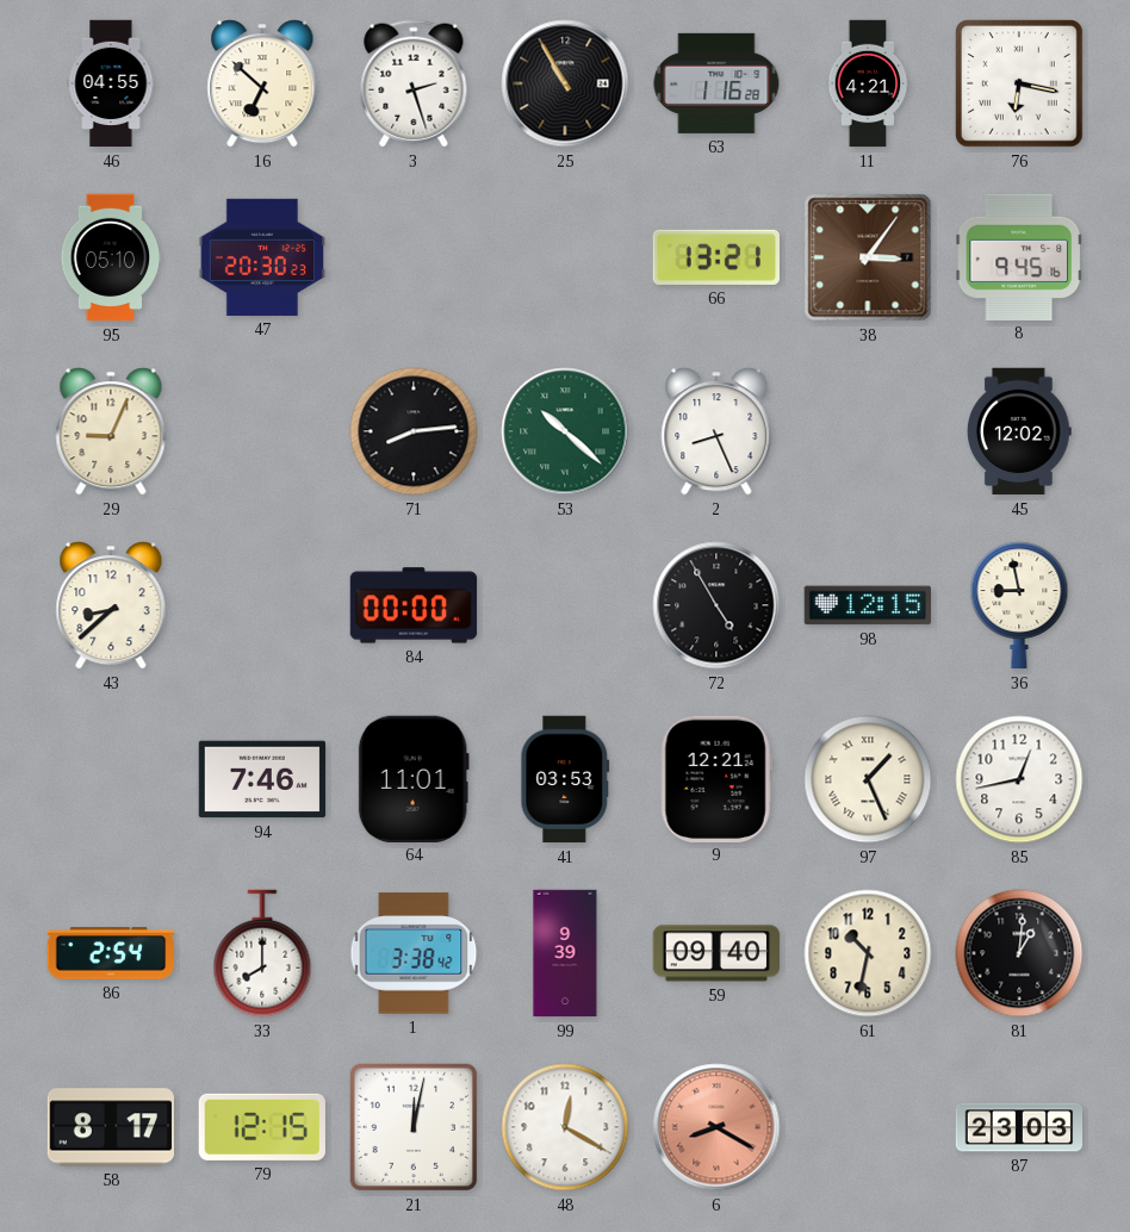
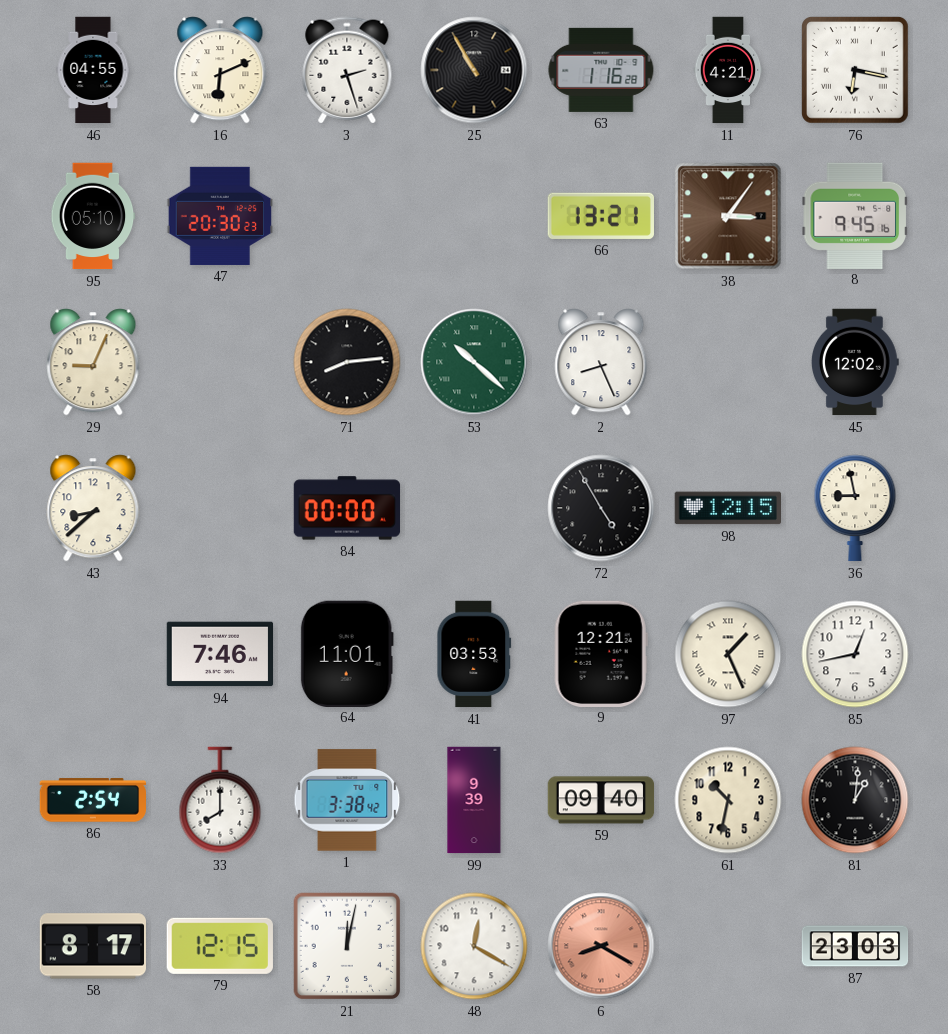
16: 6:52 -> 6:11
